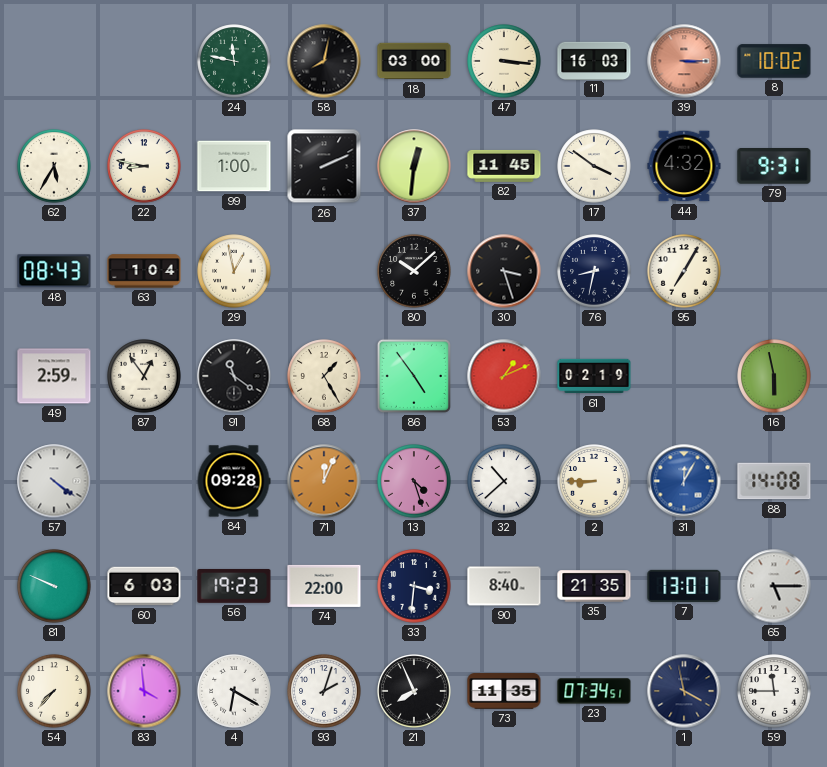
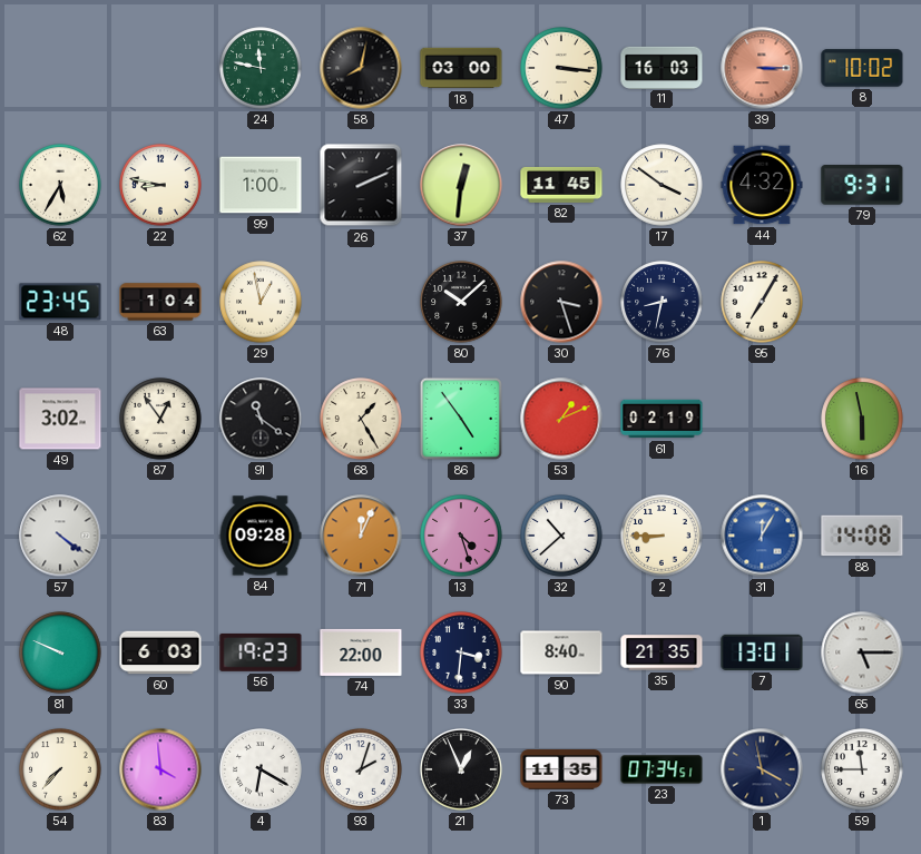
48: 08:43 -> 23:45
49: 2:59 -> 3:02
21: 7:56 -> 12:56
